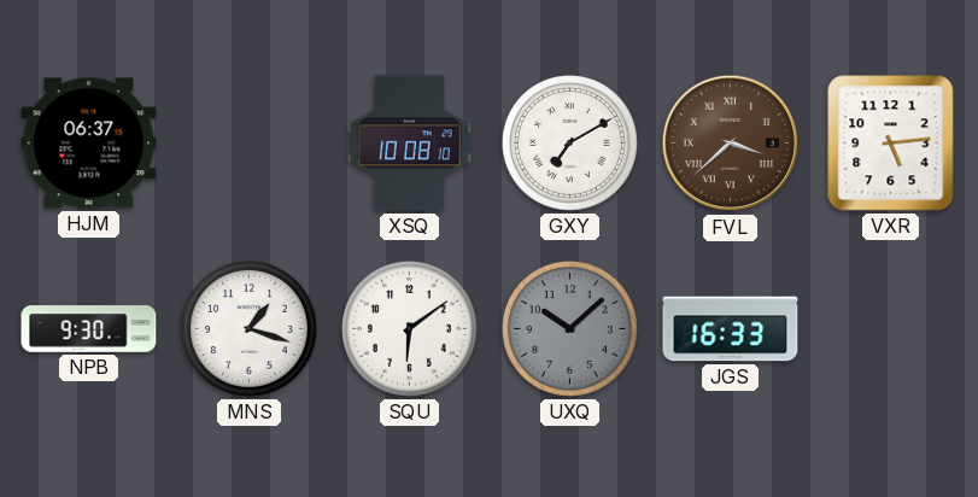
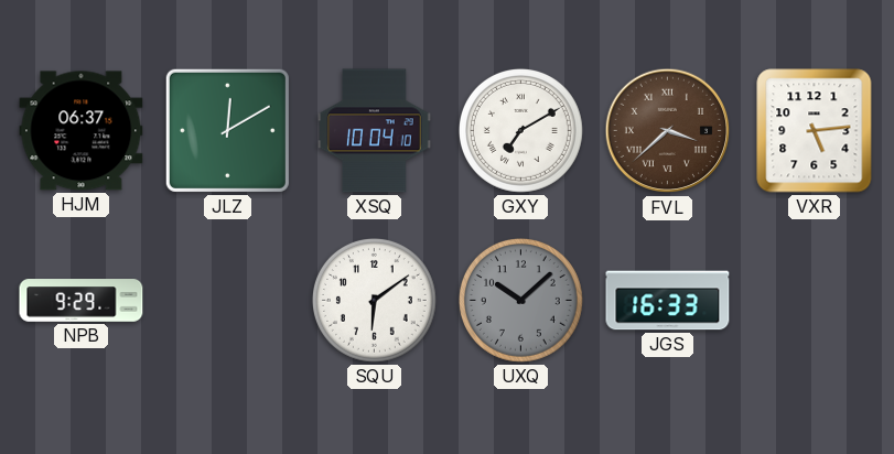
JLZ: none -> 12:10
XSQ: 10:08 -> 10:04
NPB: 9:30 -> 9:29
MNS: 1:18 -> none
